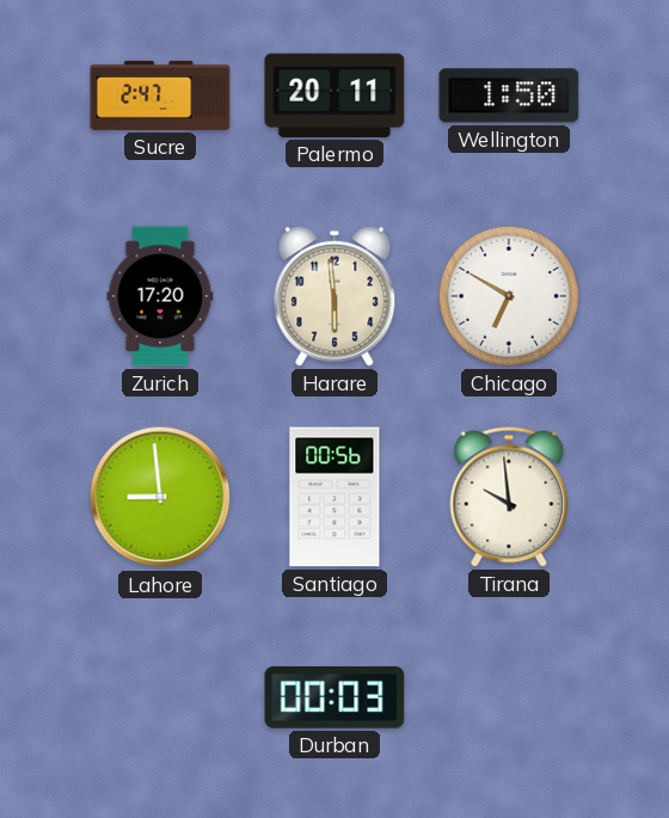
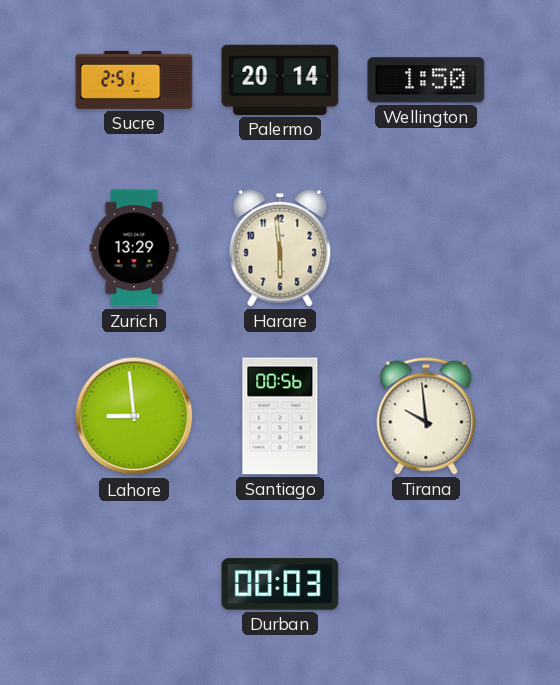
Sucre: 2:47 -> 2:51
Palermo: 20:11 -> 20:14
Zurich: 17:20 -> 13:29
Chicago: 6:50 -> none
